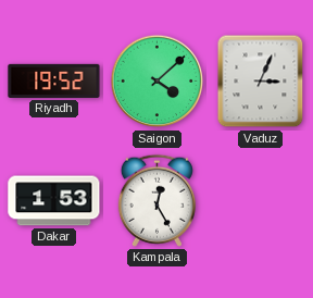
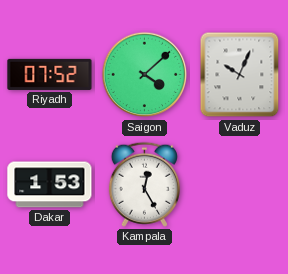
Riyadh: 19:52 -> 07:52
Vaduz: 3:04 -> 10:04
